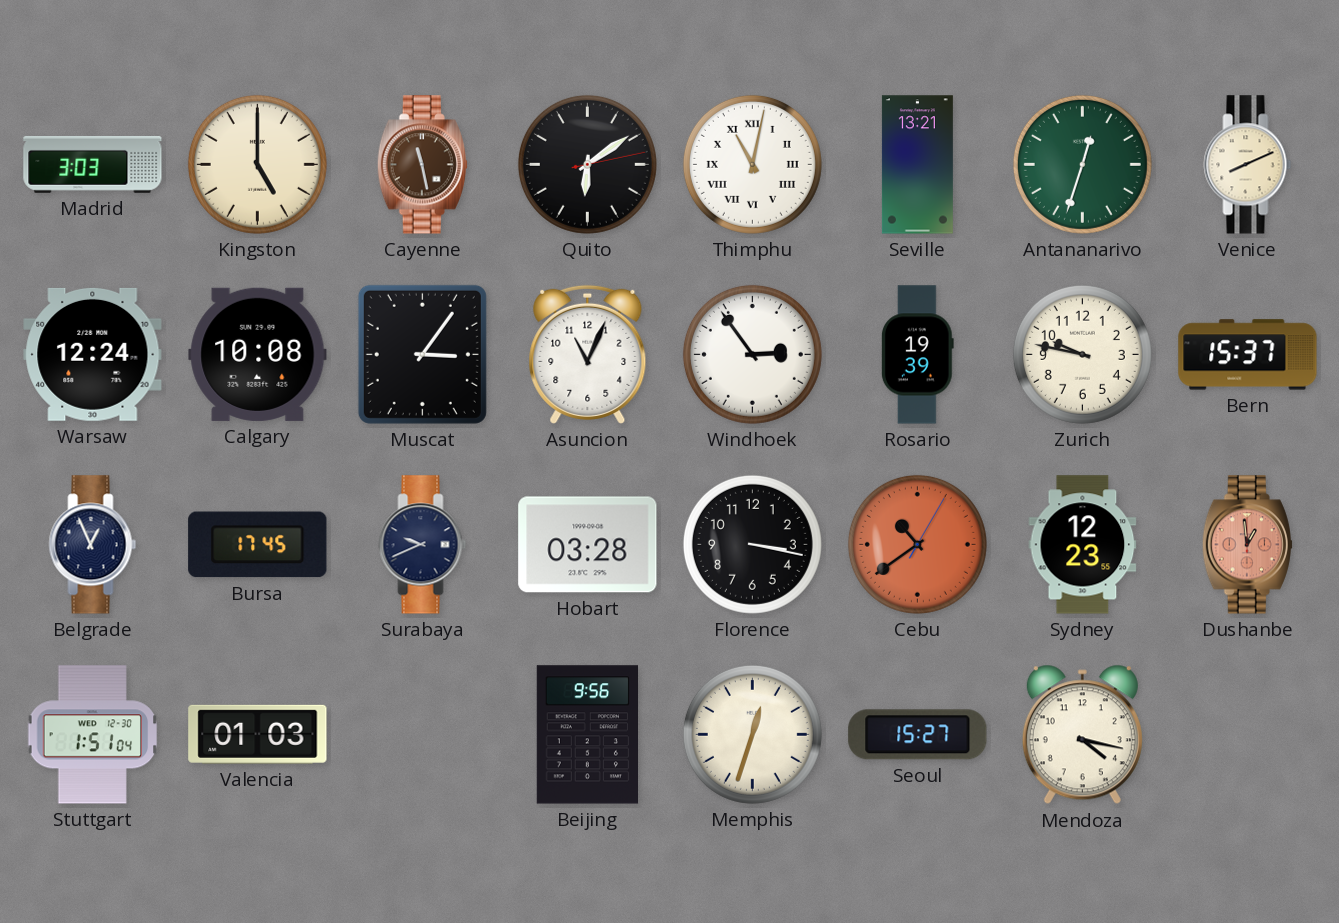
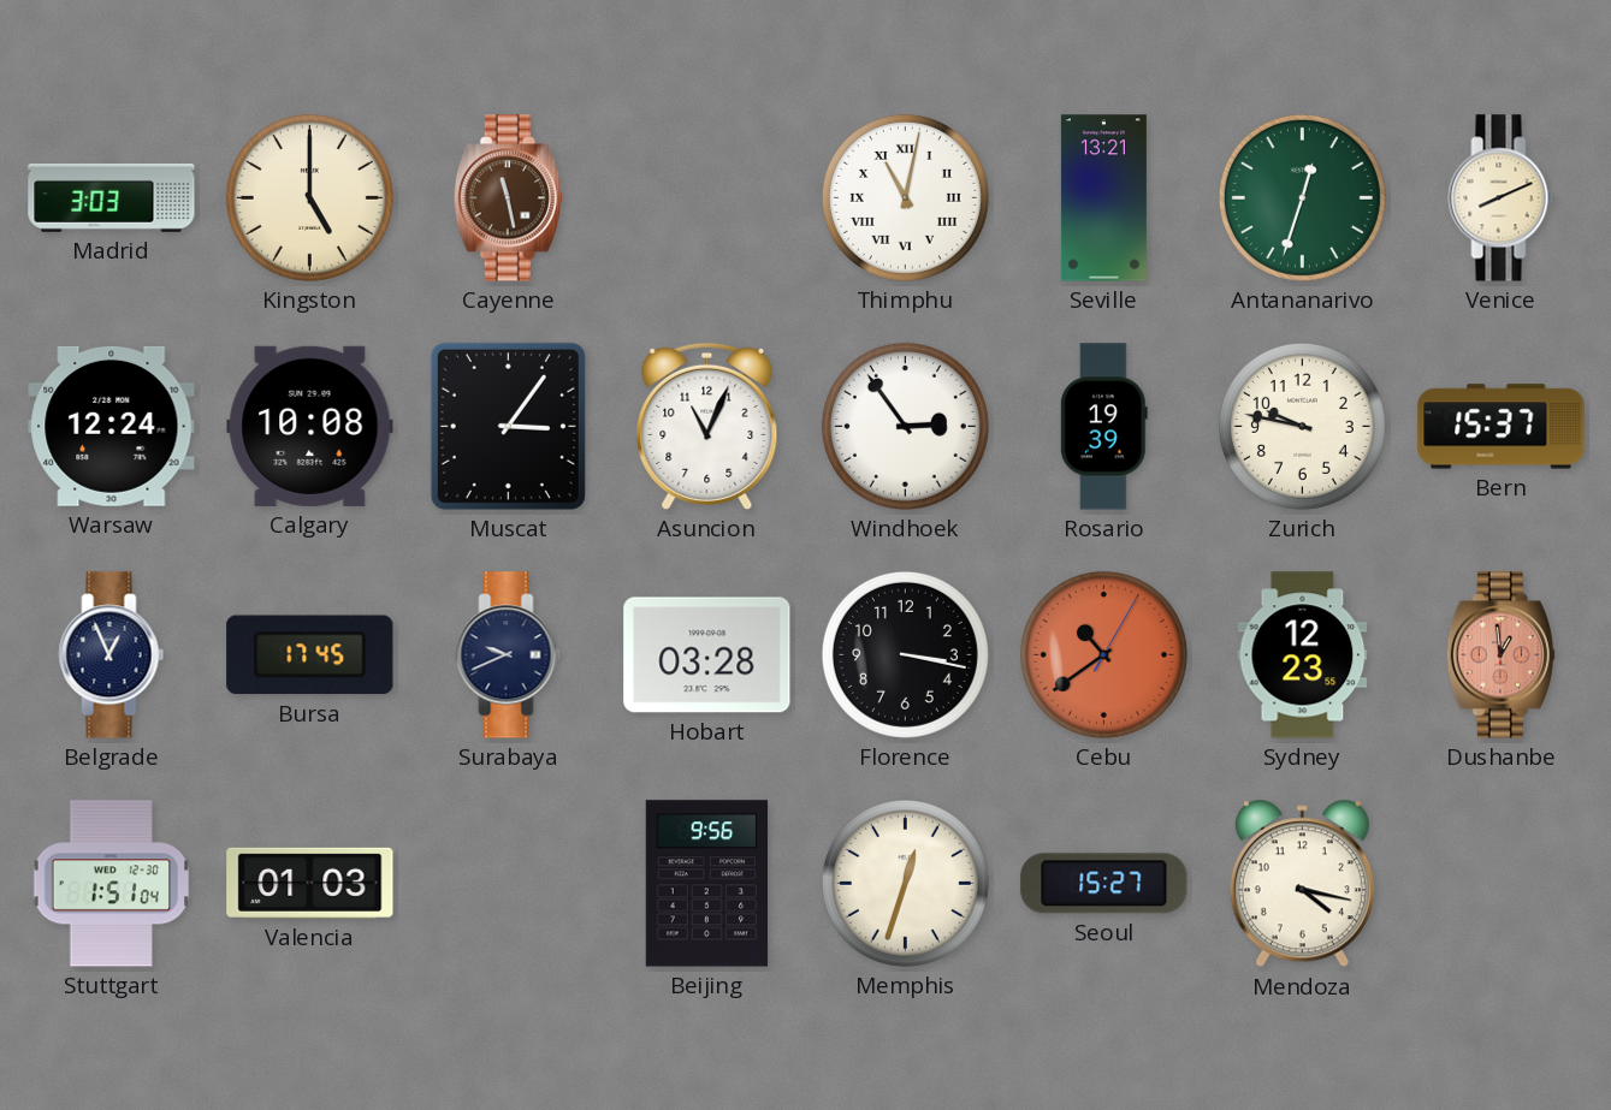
Quito: 6:09 -> none
